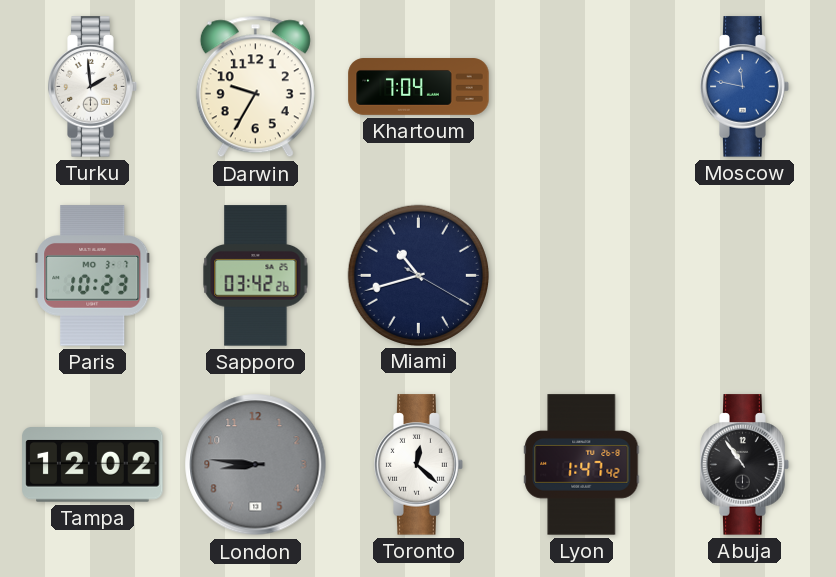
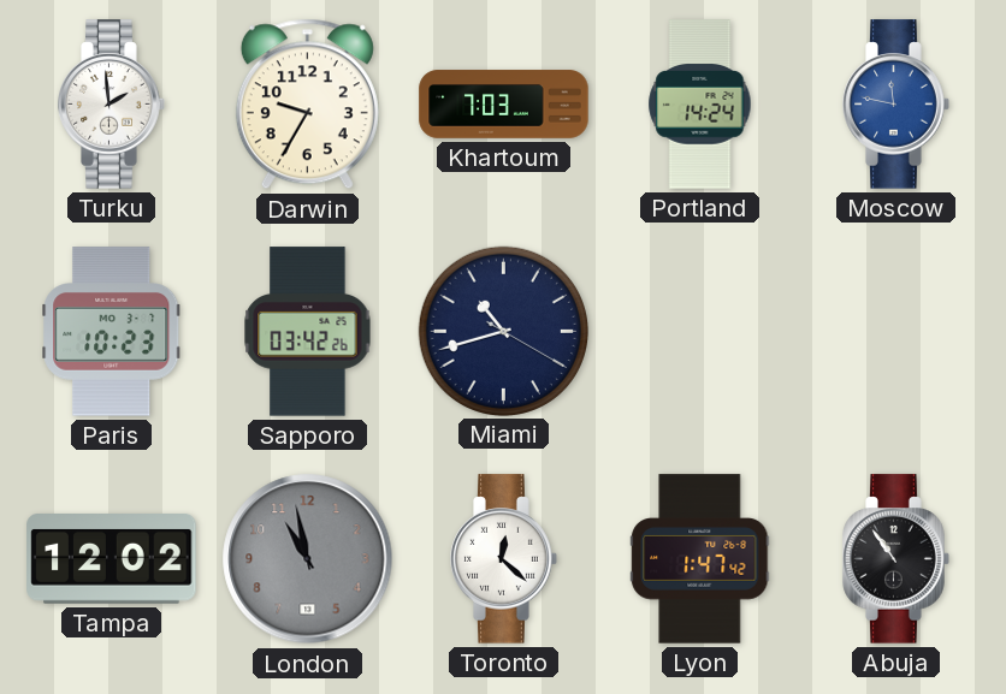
Khartoum: 7:04 -> 7:03
Portland: none -> 14:24
London: 8:46 -> 10:58
